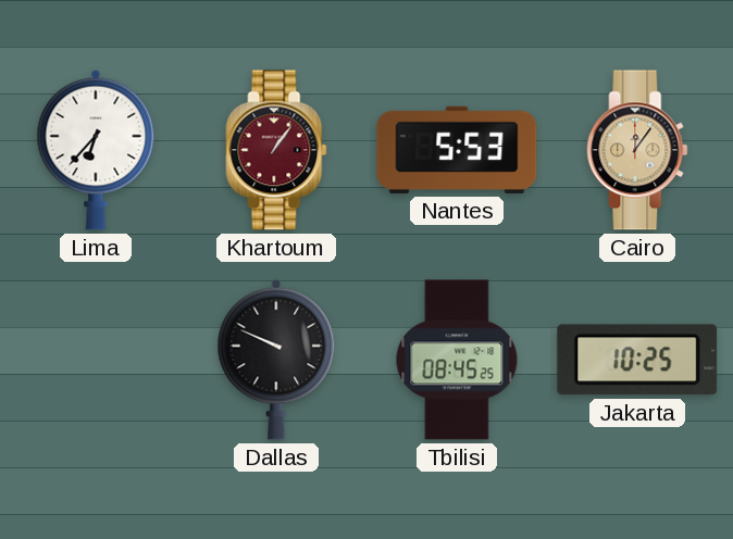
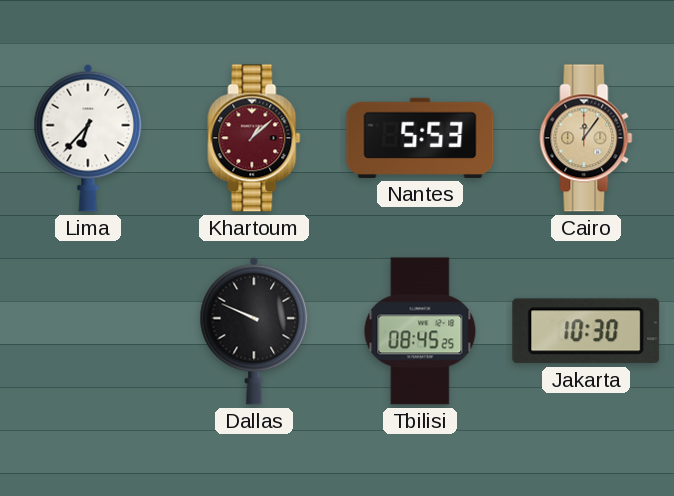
Khartoum: 1:06 -> 1:08
Jakarta: 10:25 -> 10:30
